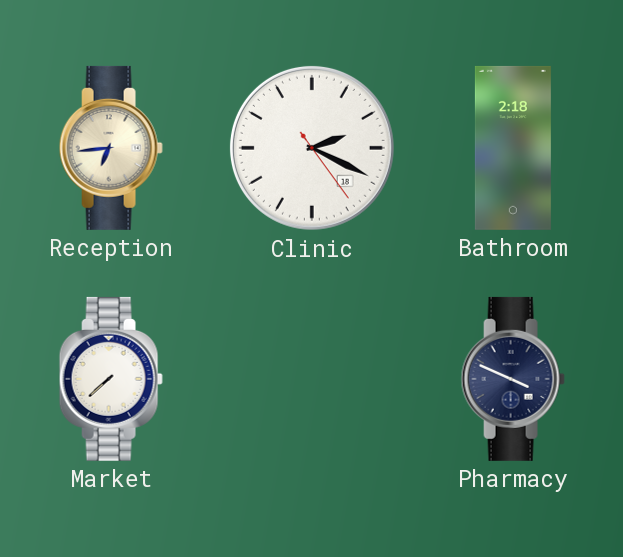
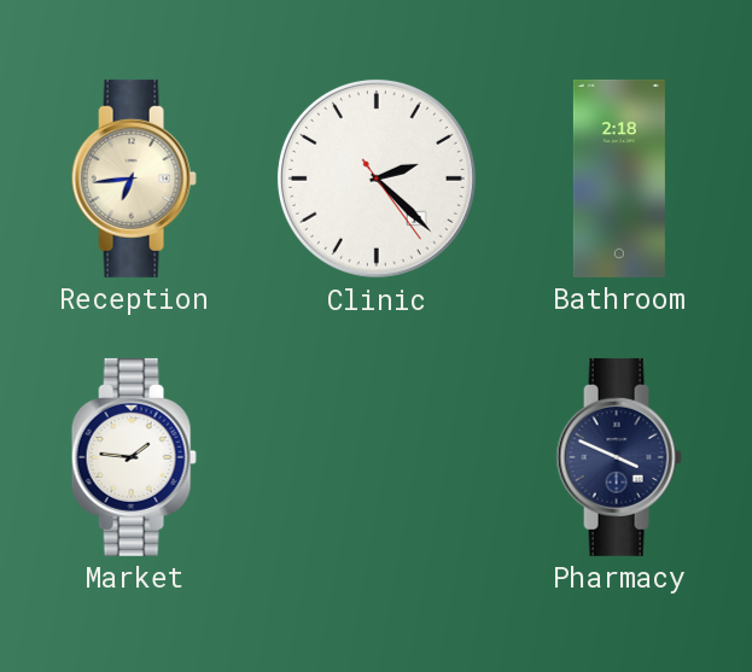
Clinic: 2:19 -> 2:22
Market: 7:38 -> 1:46
